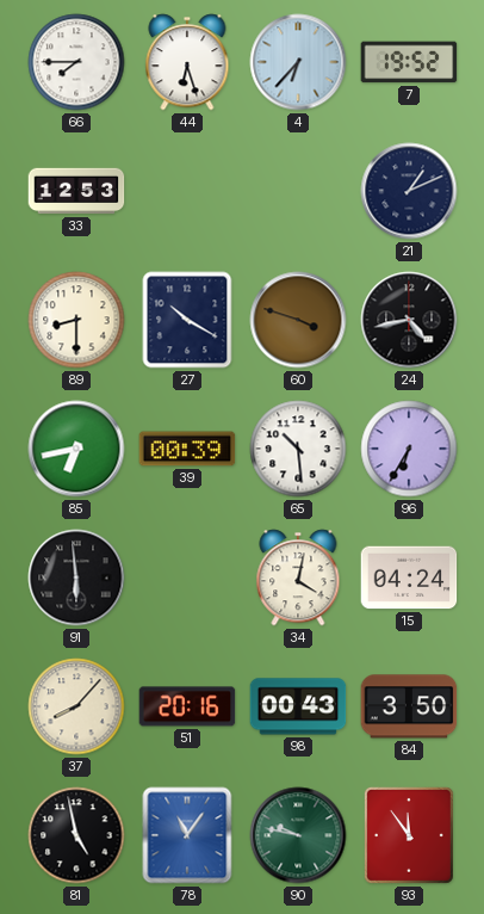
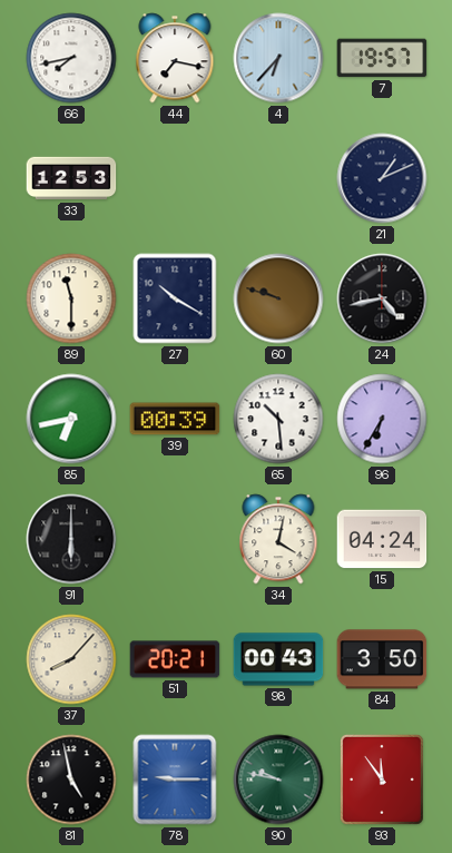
66: 7:45 -> 7:43
44: 6:27 -> 7:17
7: 19:52 -> 19:57
89: 8:30 -> 11:30
60: 3:48 -> 9:48
91: 5:59 -> 6:00
51: 20:16 -> 20:21
78: 11:06 -> 9:15
